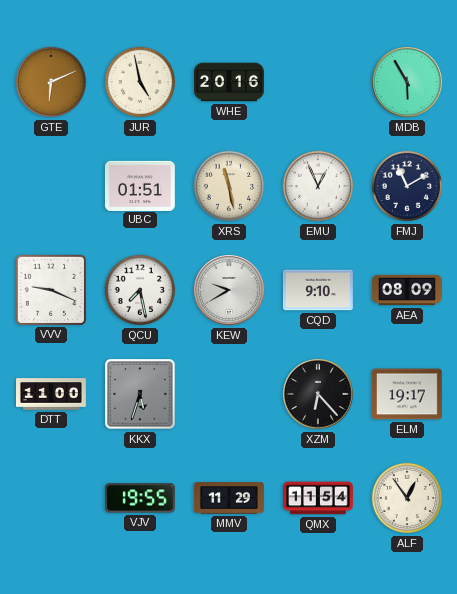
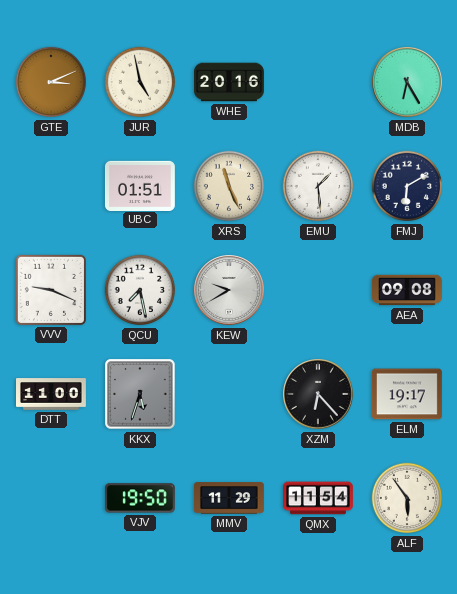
GTE: 6:11 -> 3:11
MDB: 5:55 -> 6:25
XRS: 11:28 -> 11:26
EMU: 12:56 -> 1:29
FMJ: 11:10 -> 6:10
CQD: 9:10 -> none
AEA: 08:09 -> 09:08
VJV: 19:55 -> 19:50
ALF: 12:54 -> 5:54
